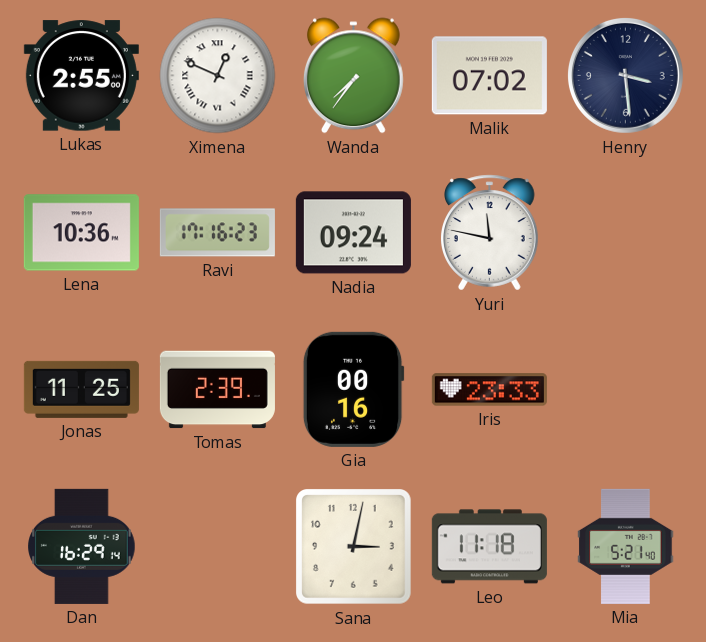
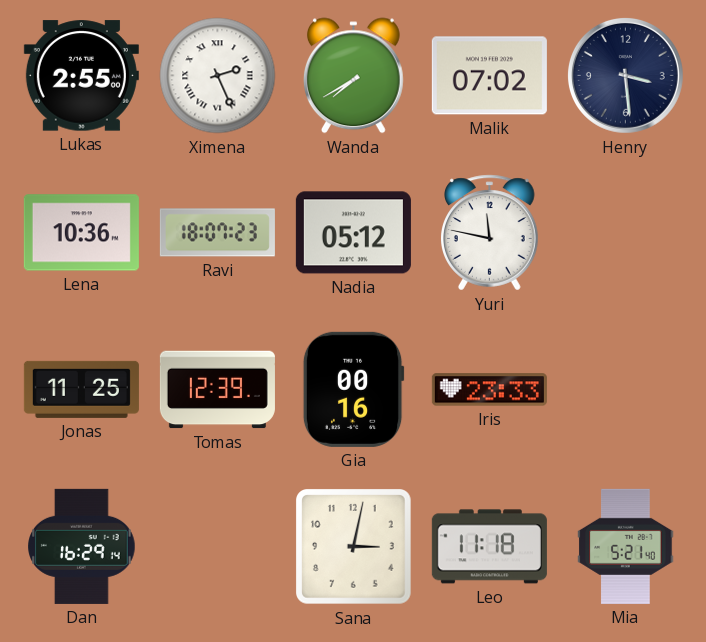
Ximena: 12:49 -> 2:26
Wanda: 7:36 -> 7:40
Ravi: 17:16 -> 18:07
Nadia: 09:24 -> 05:12
Tomas: 2:39 -> 12:39
